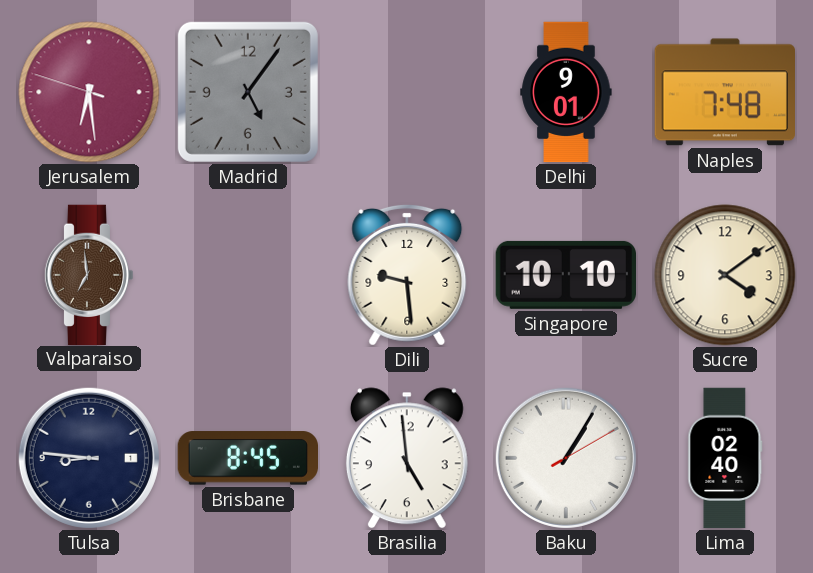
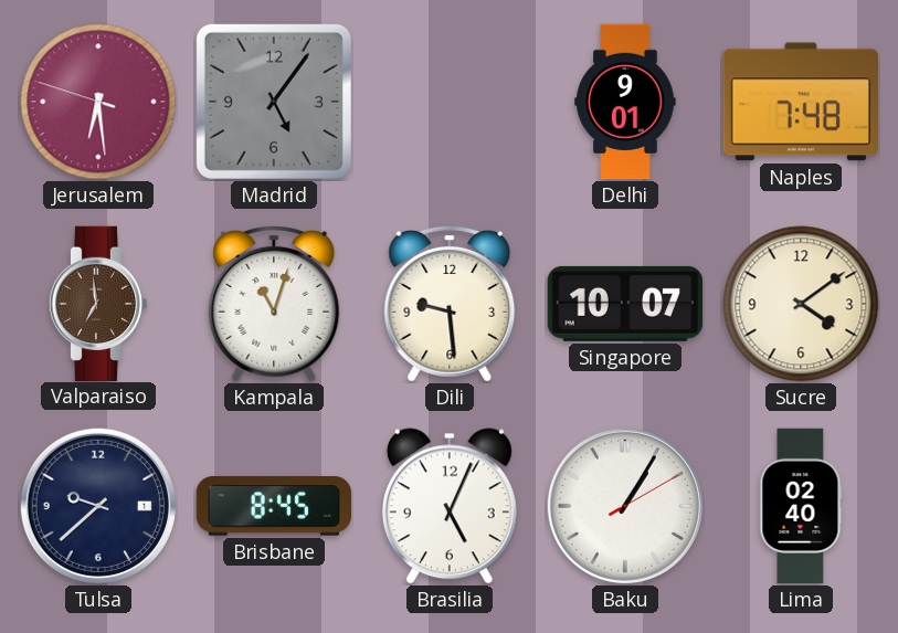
Kampala: none -> 11:03
Singapore: 10:10 -> 10:07
Tulsa: 8:46 -> 9:38
Brasilia: 4:59 -> 5:04
